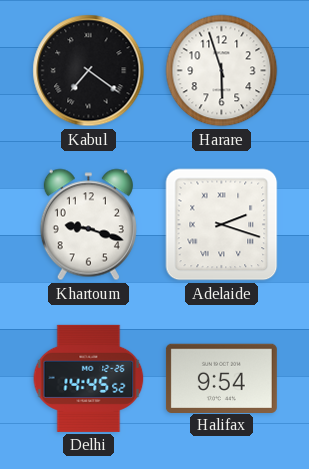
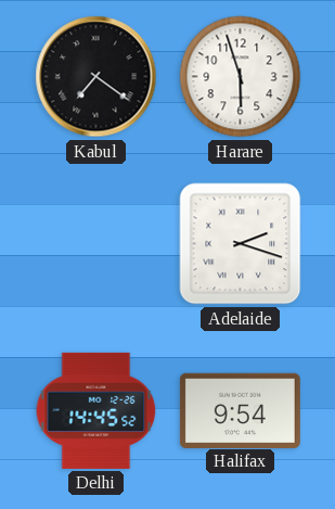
Khartoum: 9:18 -> none
